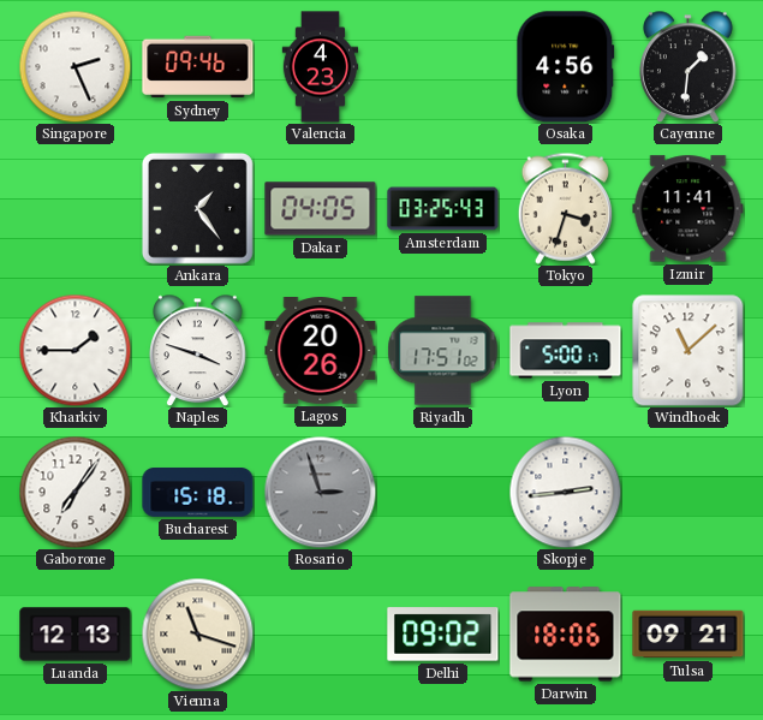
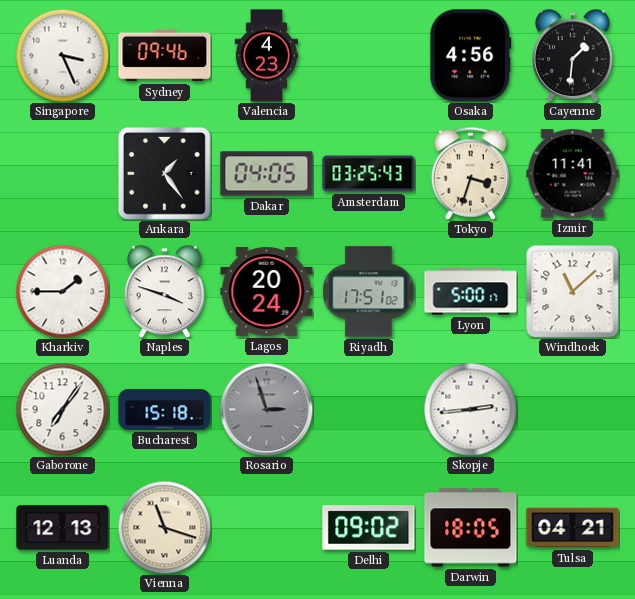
Singapore: 2:26 -> 3:26
Lagos: 20:26 -> 20:24
Darwin: 18:06 -> 18:05
Tulsa: 09:21 -> 04:21
